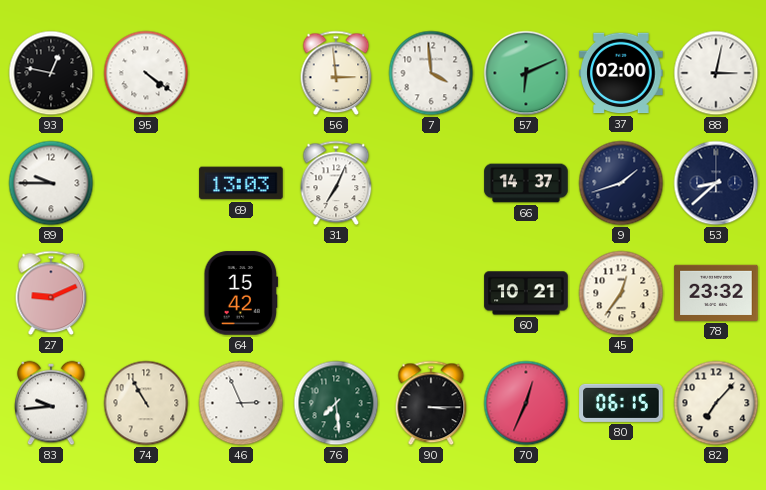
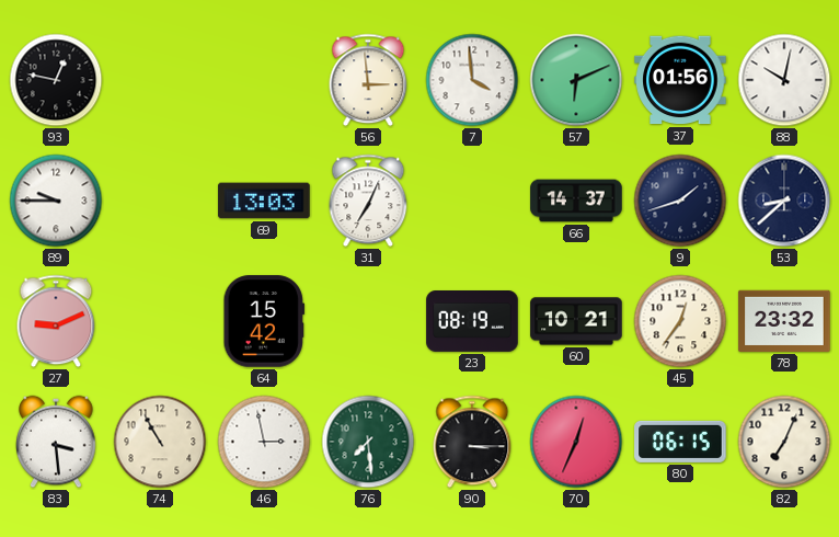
95: 4:21 -> none
37: 02:00 -> 01:56
88: 3:02 -> 10:02
23: none -> 08:19
83: 9:44 -> 3:29
46: 2:56 -> 2:58
82: 7:07 -> 7:04
